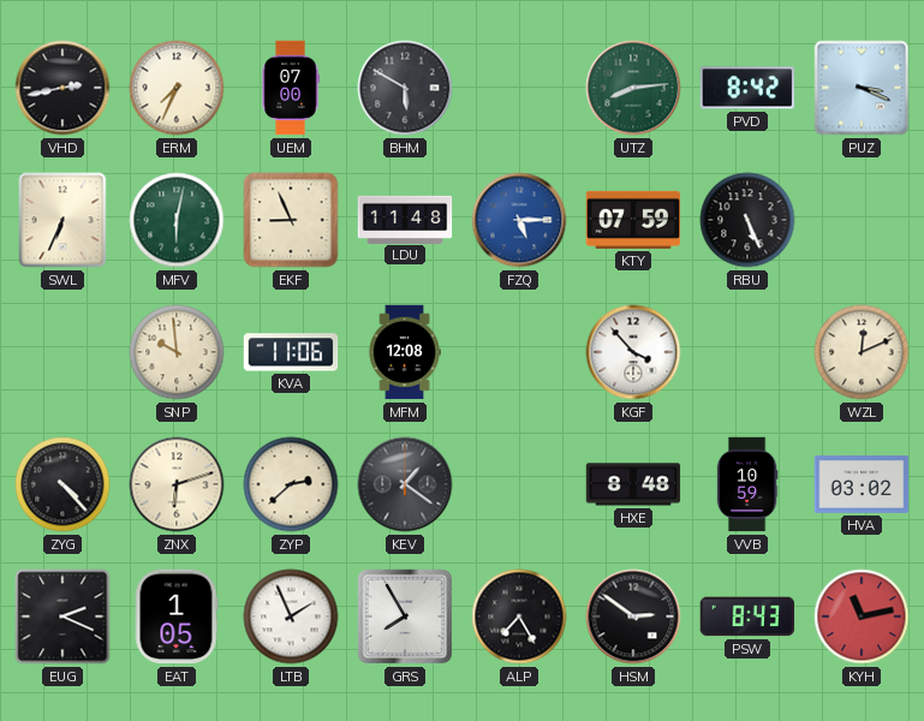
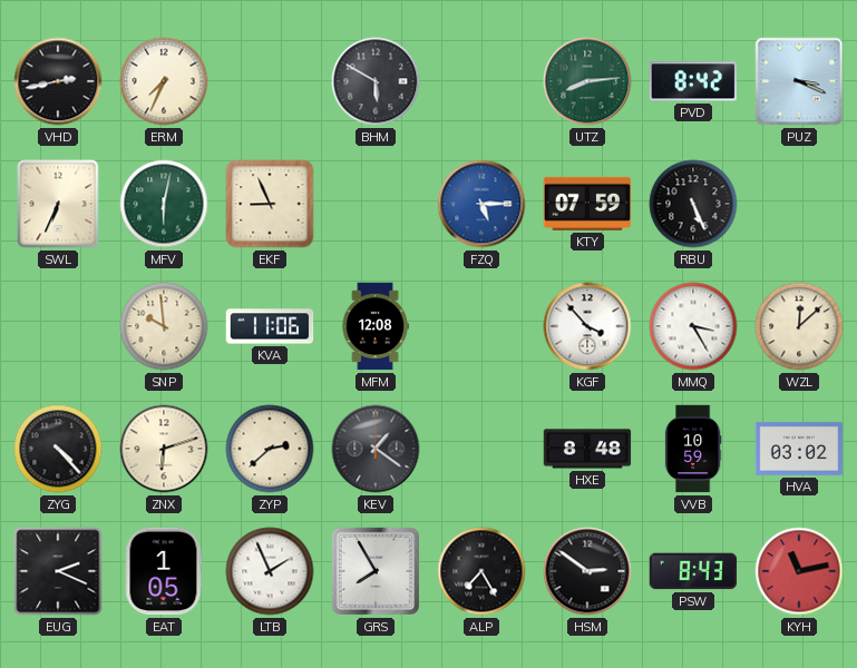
UEM: 07:00 -> none
LDU: 11:48 -> none
MMQ: none -> 3:25
WZL: 12:11 -> 12:08
